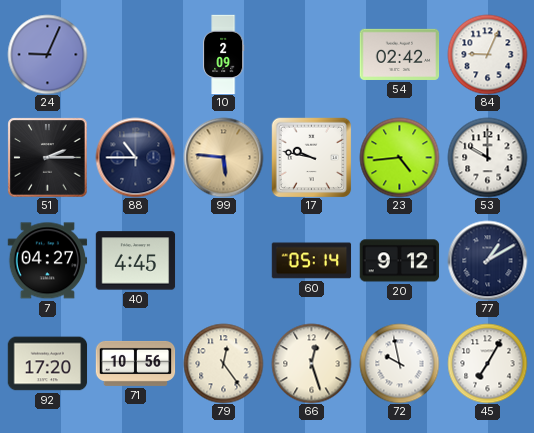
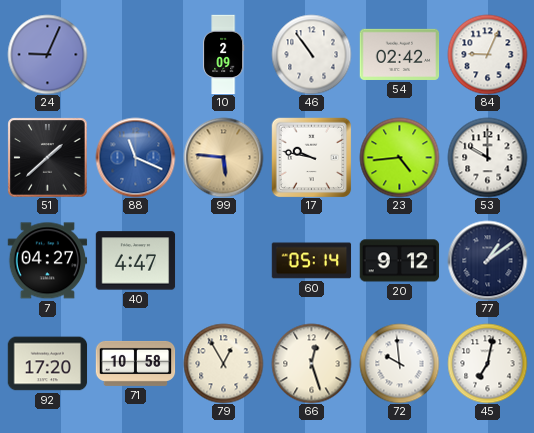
46: none -> 10:54
51: 2:15 -> 1:38
88: 10:45 -> 11:19
88 dial: navy -> blue
40: 4:45 -> 4:47
77: 1:10 -> 1:09
71: 10:56 -> 10:58
79: 12:24 -> 12:55
72: 9:58 -> 9:59
45: 7:05 -> 7:02
